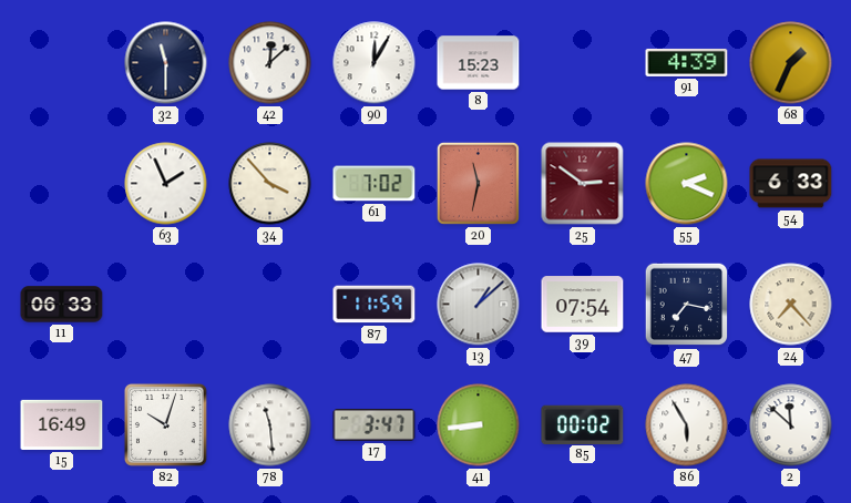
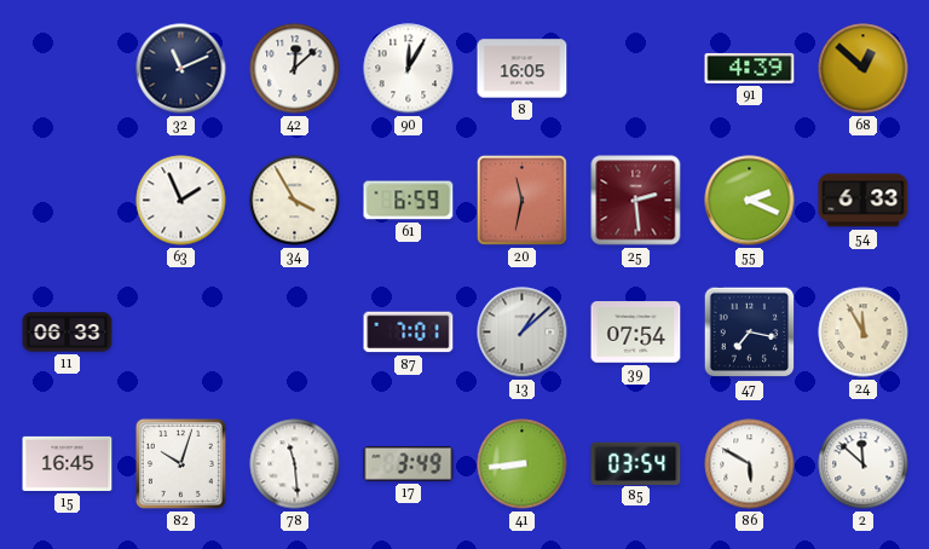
32: 11:30 -> 11:11
8: 15:23 -> 16:05
68: 1:34 -> 12:52
34: 3:53 -> 3:55
61: 7:02 -> 6:59
25: 2:51 -> 2:29
87: 11:59 -> 7:01
24: 7:23 -> 11:55
15: 16:49 -> 16:45
17: 3:47 -> 3:49
85: 00:02 -> 03:54
86: 5:55 -> 5:50
